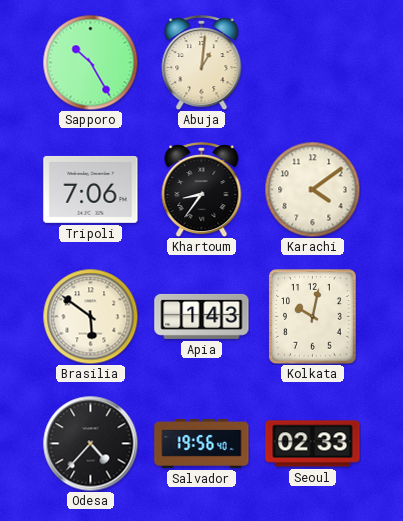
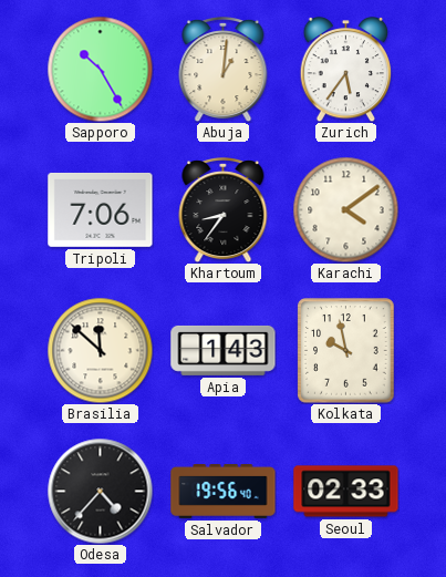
Zurich: none -> 5:36
Brasilia: 5:51 -> 11:52
Kolkata: 10:02 -> 9:58
